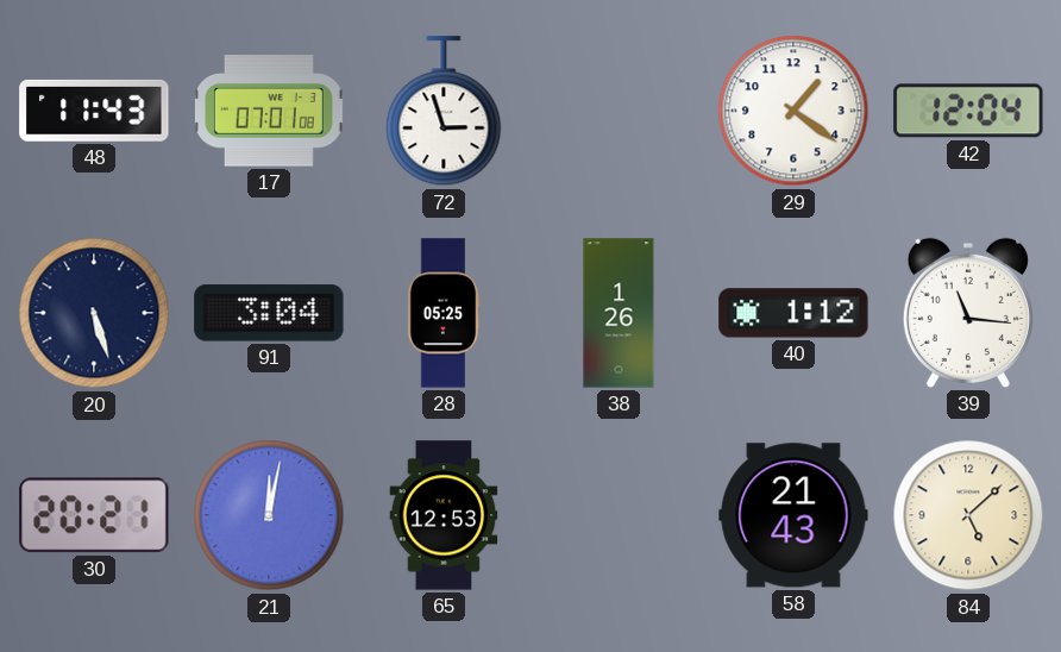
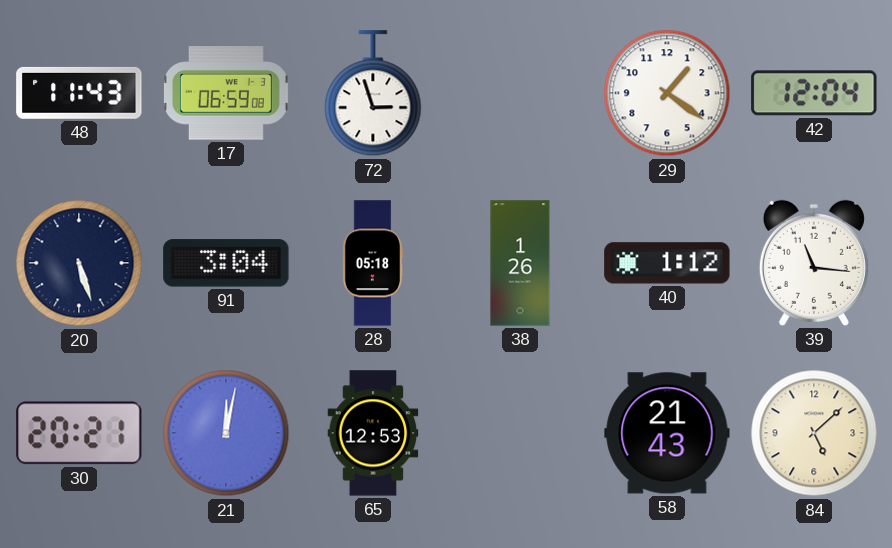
17: 07:01 -> 06:59
28: 05:25 -> 05:18
